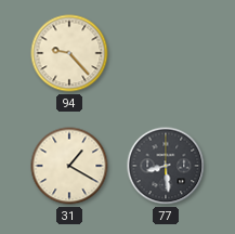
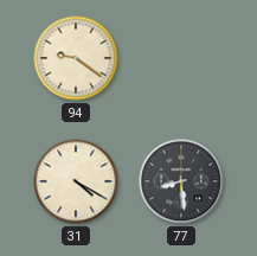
94: 9:23 -> 9:21
31: 1:20 -> 4:20
